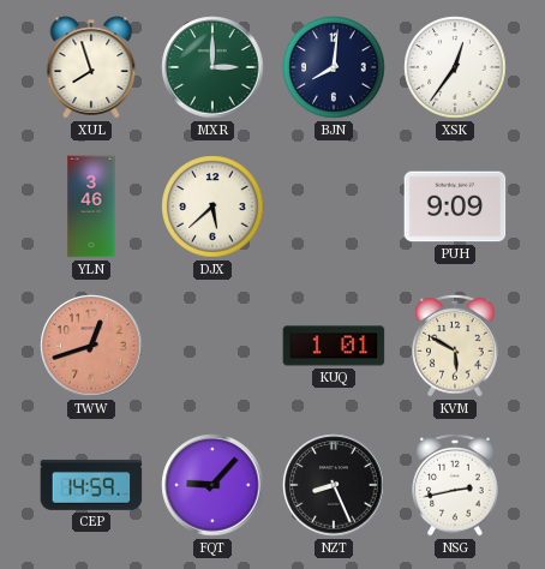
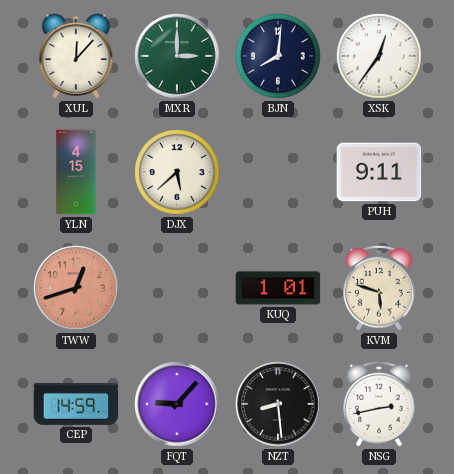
XUL: 7:57 -> 12:07
YLN: 3:46 -> 4:15
PUH: 9:09 -> 9:11
KVM: 5:50 -> 5:48
NZT: 8:26 -> 8:29
